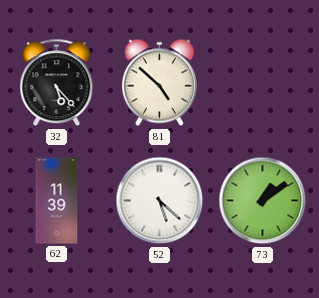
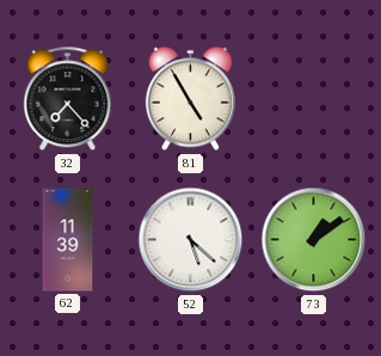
32: 5:23 -> 7:23
81: 4:52 -> 4:55
